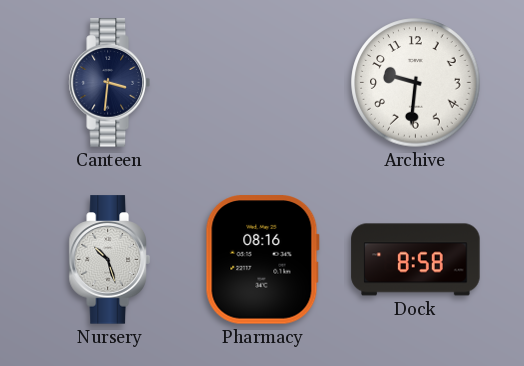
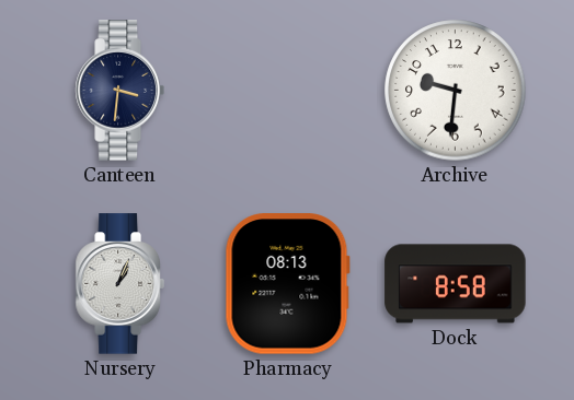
Nursery: 10:27 -> 1:04
Pharmacy: 08:16 -> 08:13
